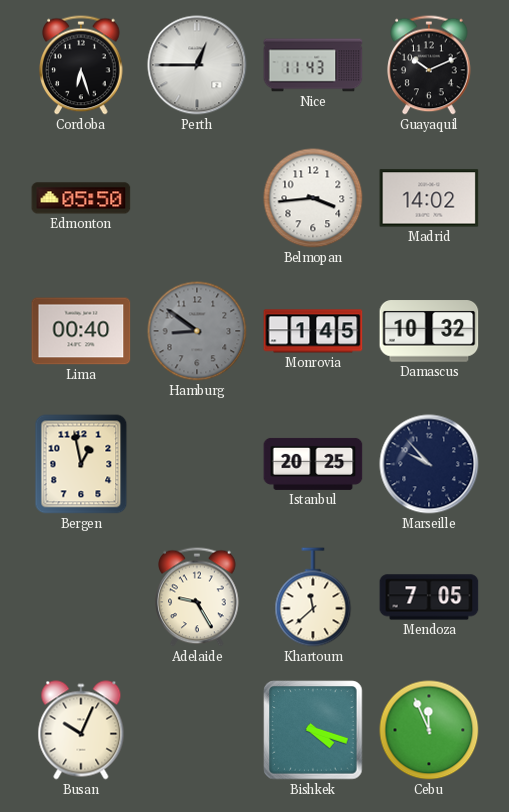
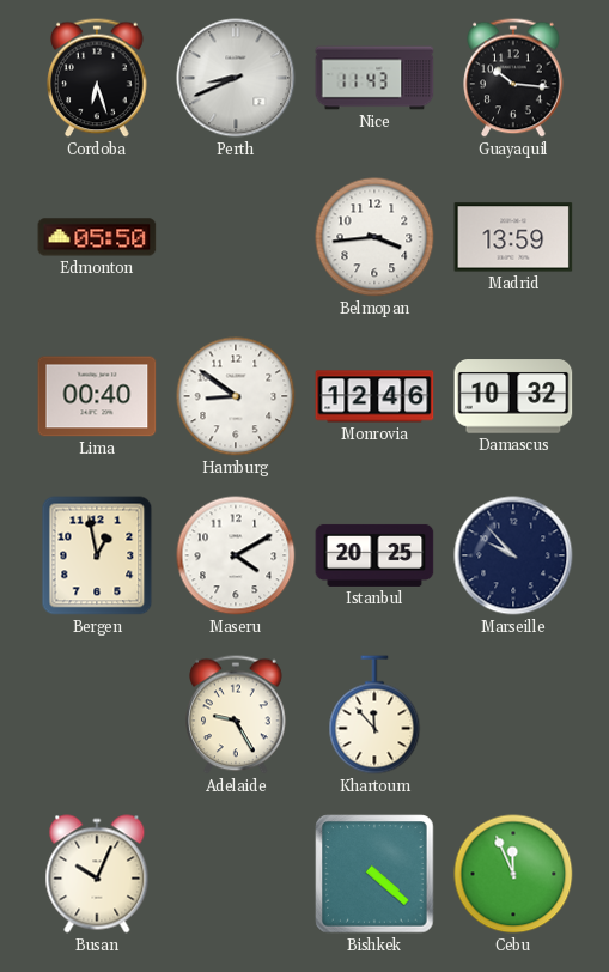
Perth: 12:45 -> 8:41
Guayaquil: 10:11 -> 10:16
Madrid: 14:02 -> 13:59
Hamburg dial: grey -> white
Monrovia: 1:45 -> 12:46
Maseru: none -> 4:10
Khartoum: 11:38 -> 11:53
Mendoza: 7:05 -> none
Bishkek: 4:18 -> 4:22
